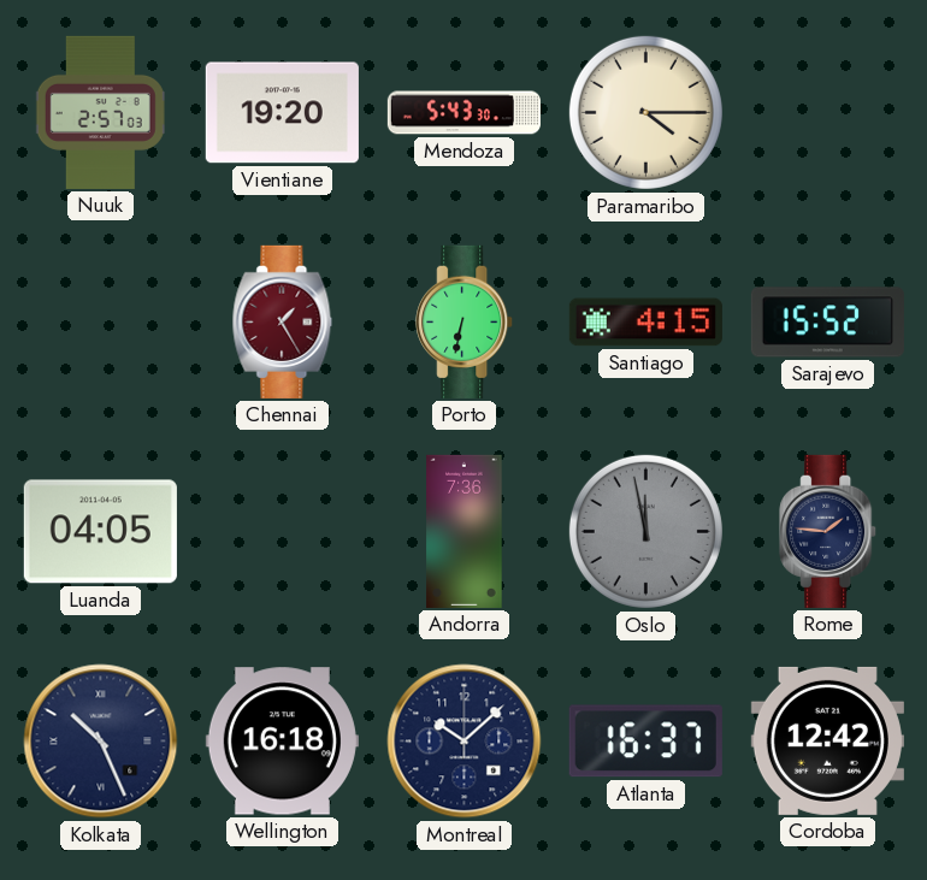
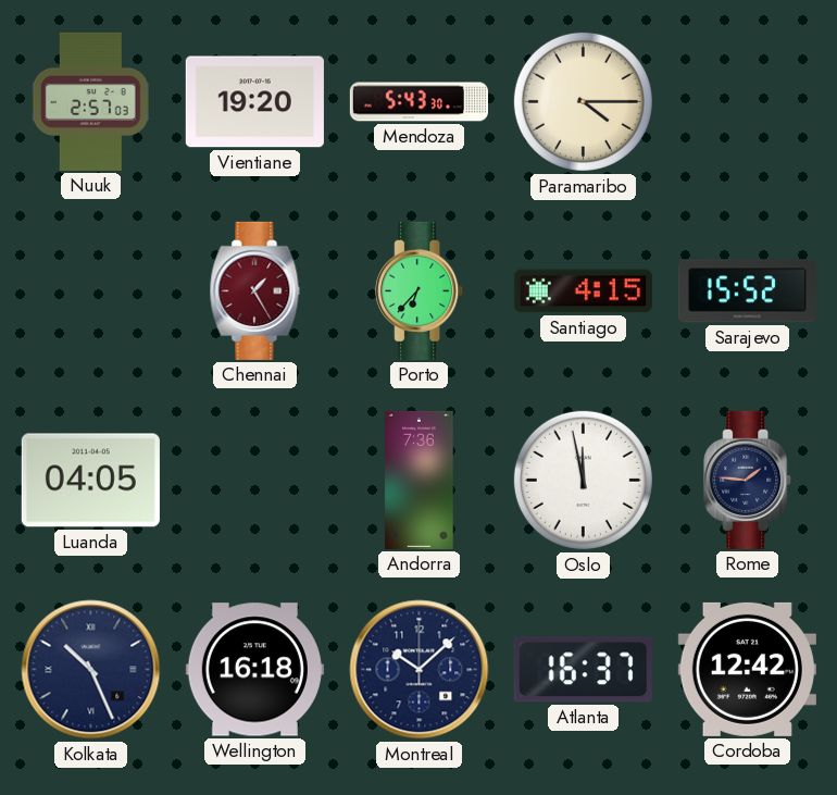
Porto: 6:32 -> 6:37
Oslo dial: grey -> white
